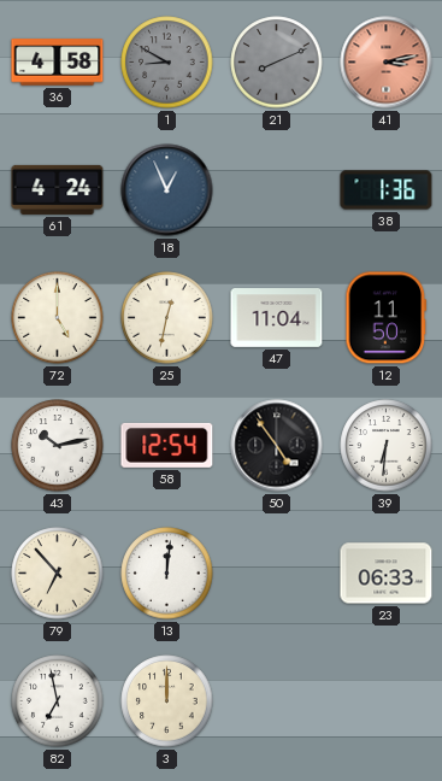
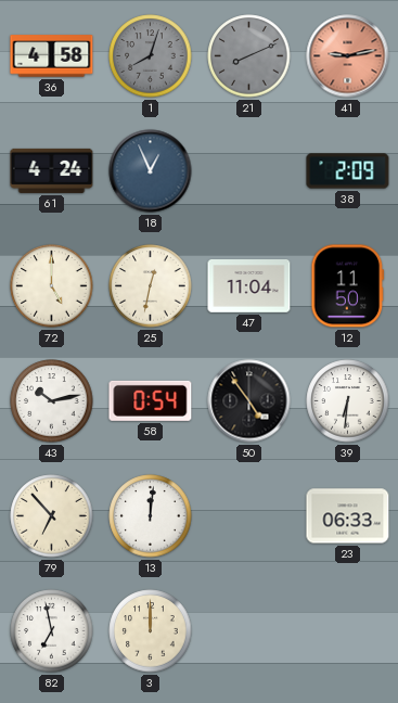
1: 8:50 -> 8:03
41: 3:13 -> 9:13
38: 1:36 -> 2:09
58: 12:54 -> 0:54
